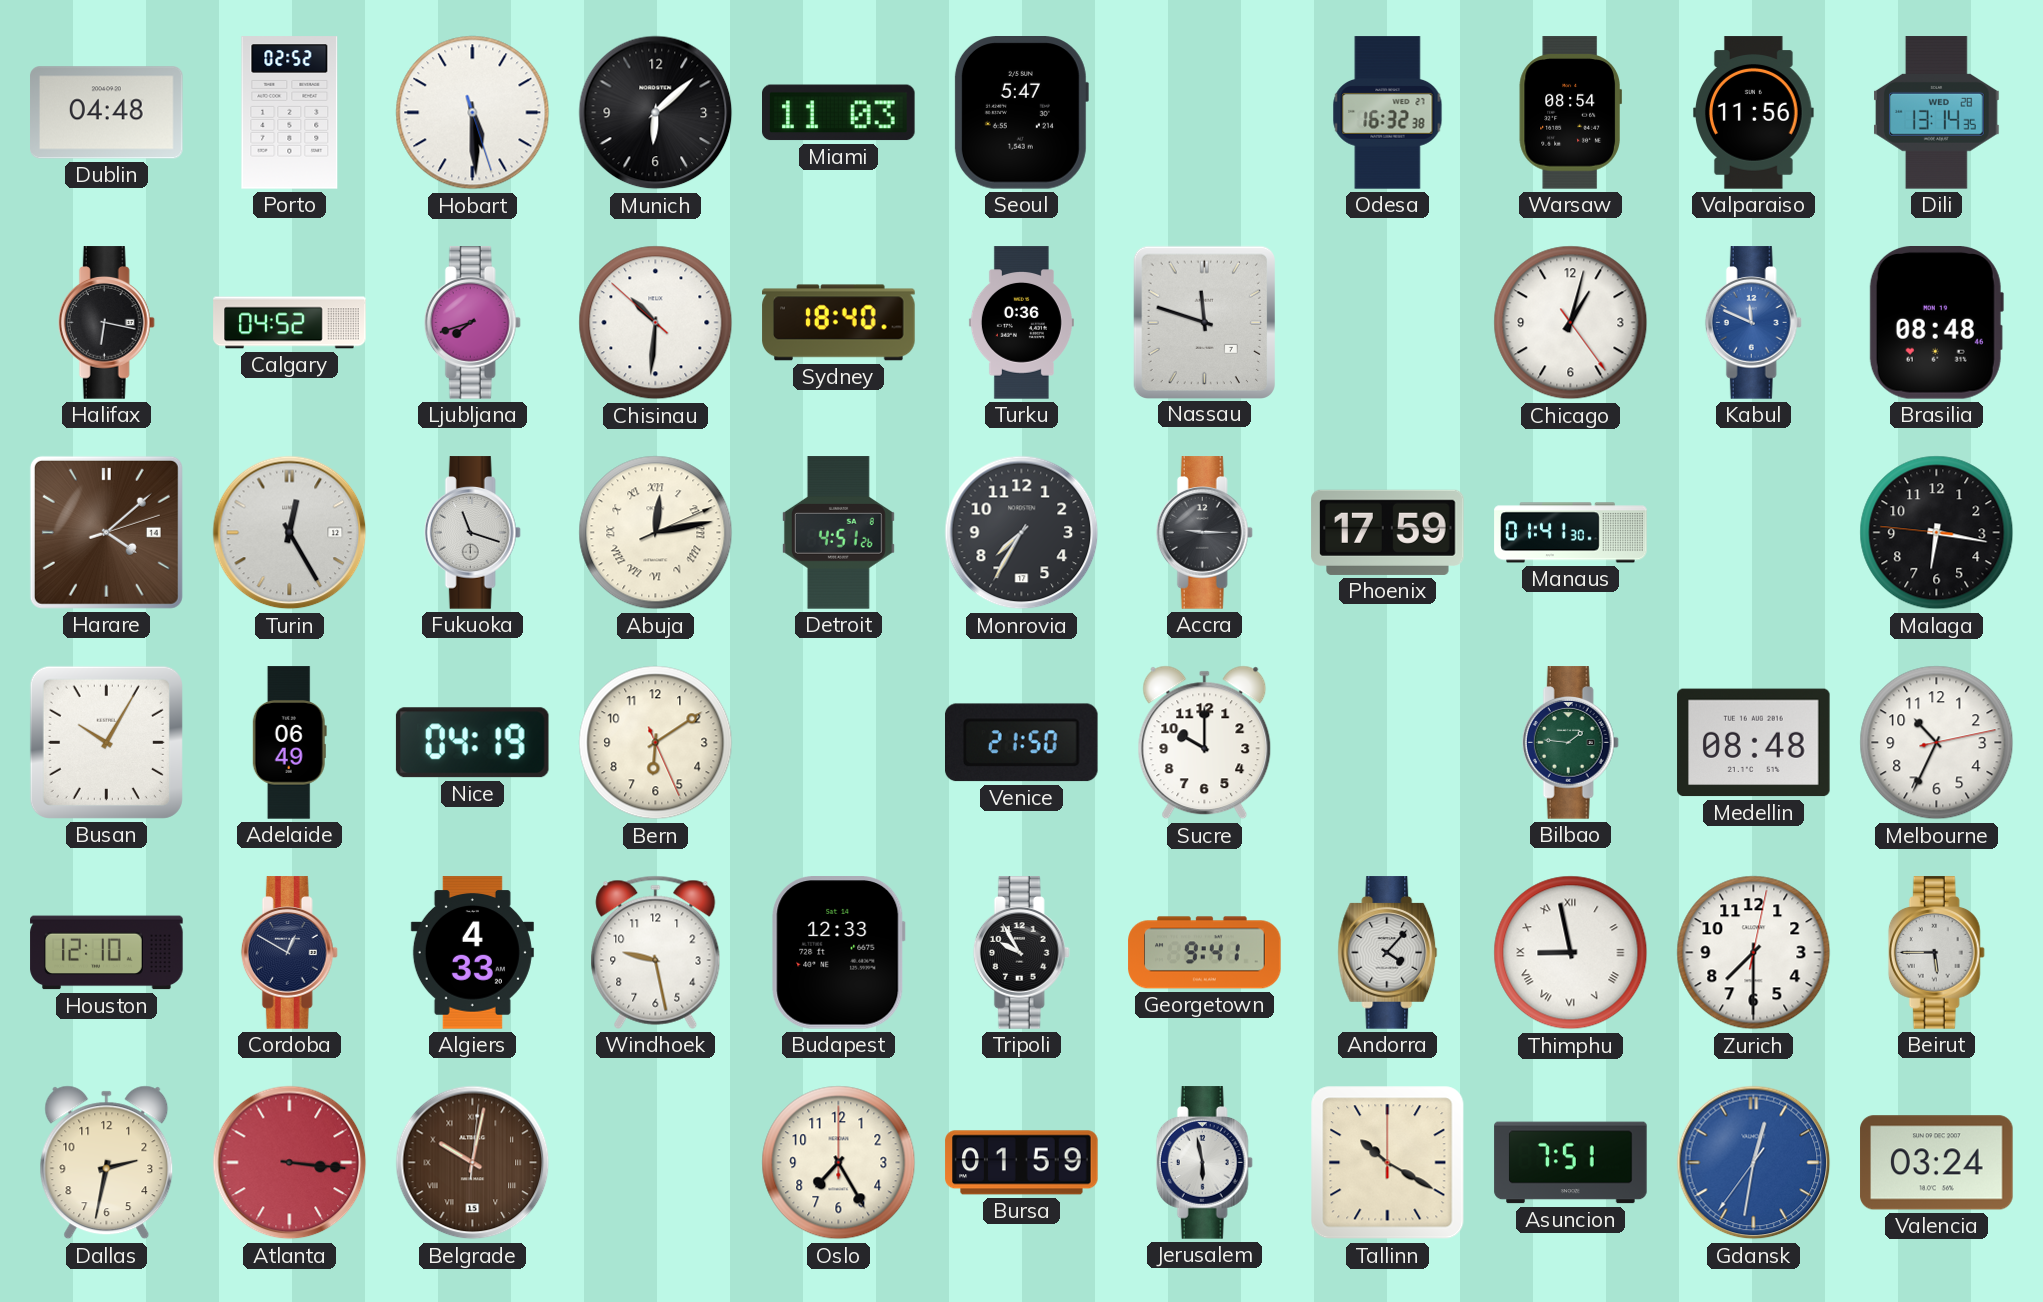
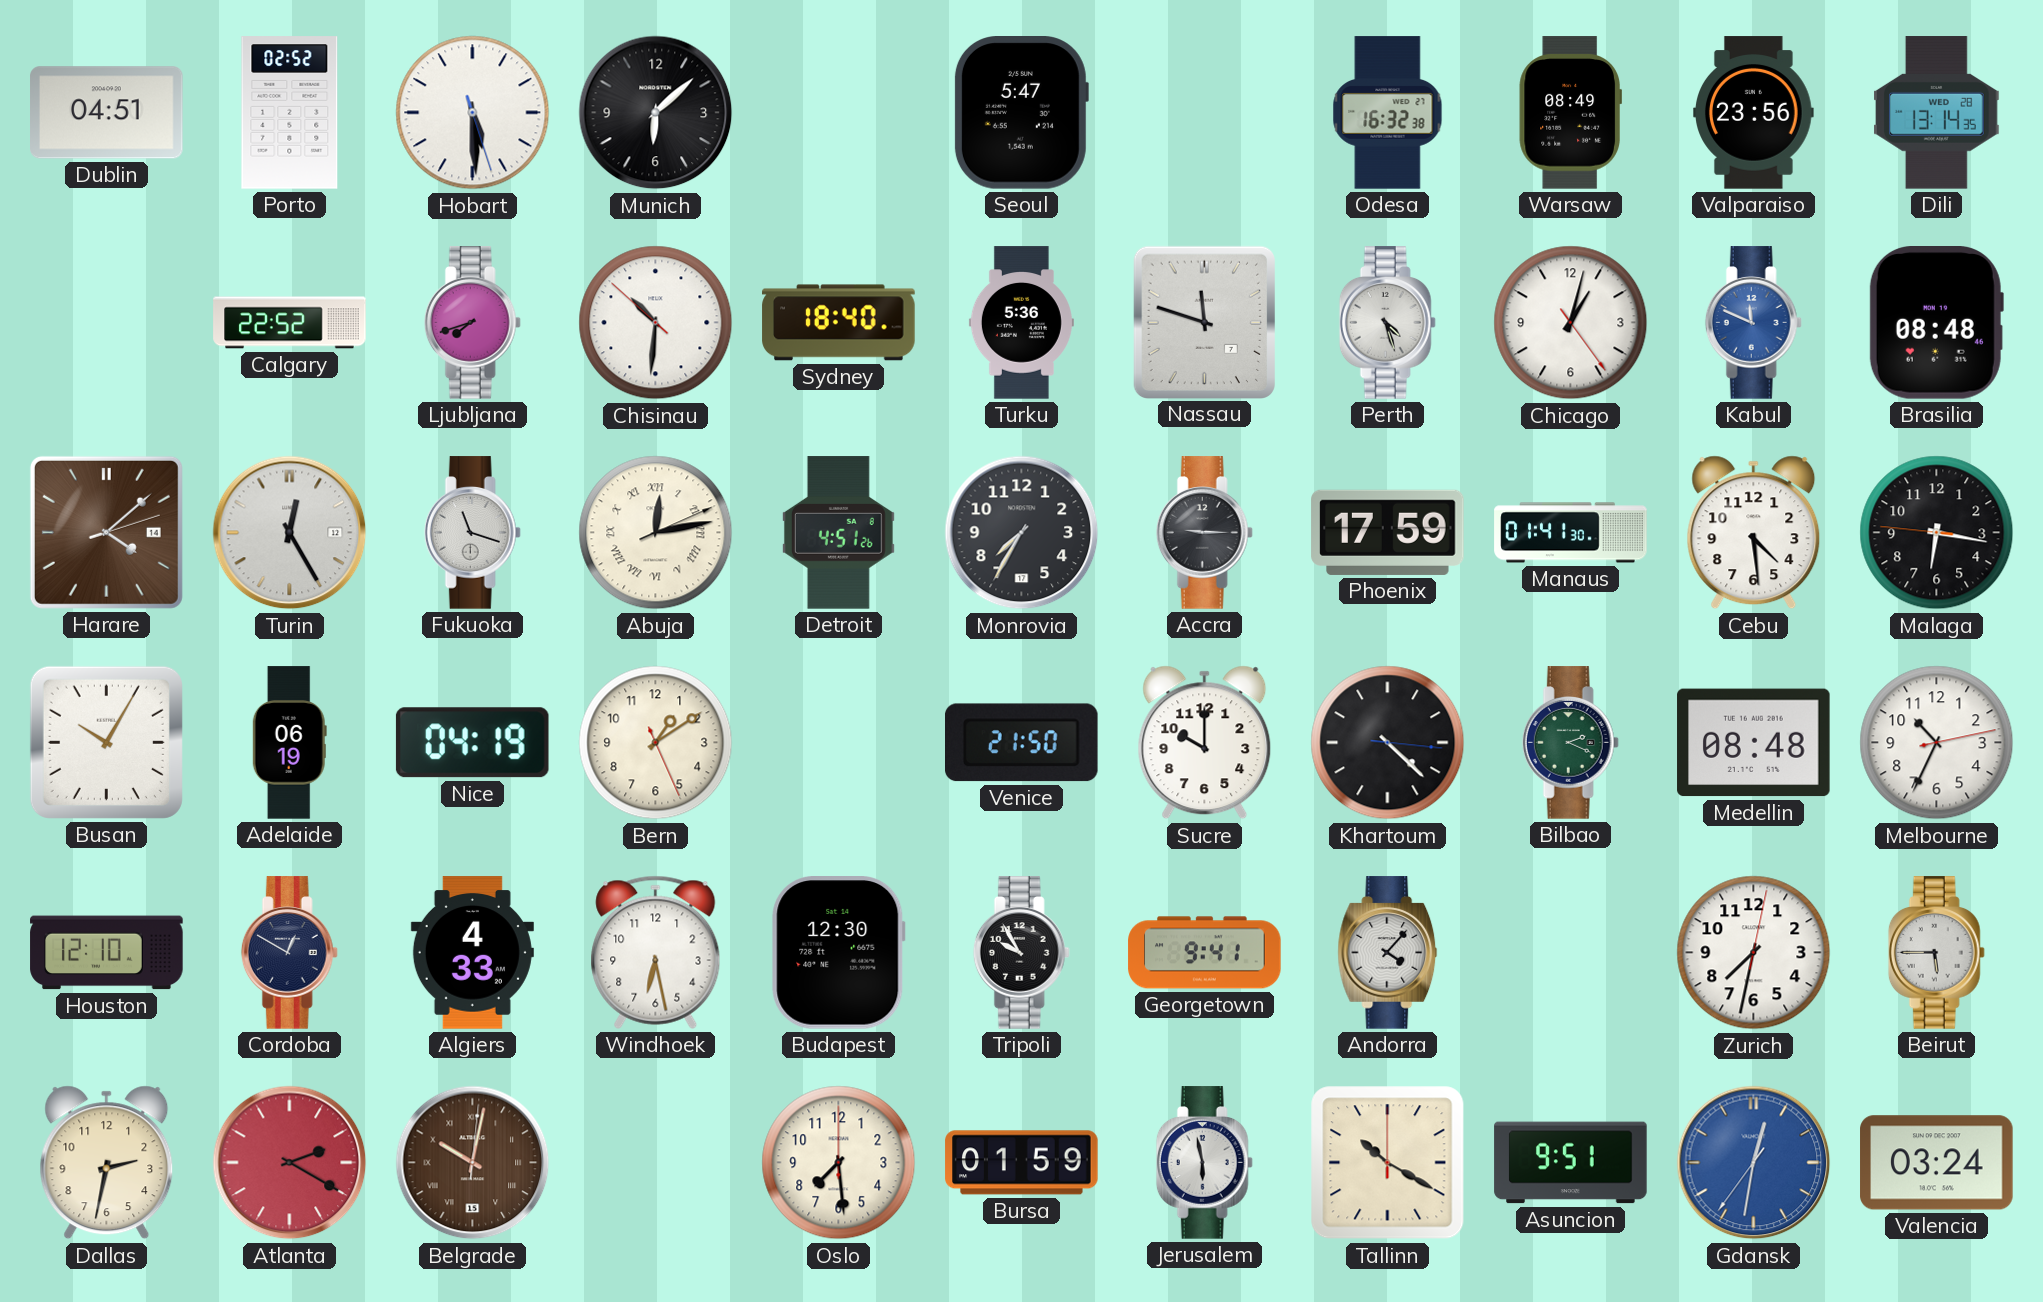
Dublin: 04:48 -> 04:51
Miami: 11:03 -> none
Warsaw: 08:54 -> 08:49
Valparaiso: 11:56 -> 23:56
Halifax: 6:17 -> none
Calgary: 04:52 -> 22:52
Turku: 0:36 -> 5:36
Perth: none -> 4:27
Cebu: none -> 4:29
Adelaide: 06:49 -> 06:19
Bern: 6:09 -> 1:09
Khartoum: none -> 4:22
Bilbao: 1:46 -> 2:19
Windhoek: 9:28 -> 6:28
Budapest: 12:33 -> 12:30
Thimphu: 8:58 -> none
Zurich: 7:30 -> 7:32
Atlanta: 3:16 -> 2:20
Oslo: 7:25 -> 7:29
Asuncion: 7:51 -> 9:51
